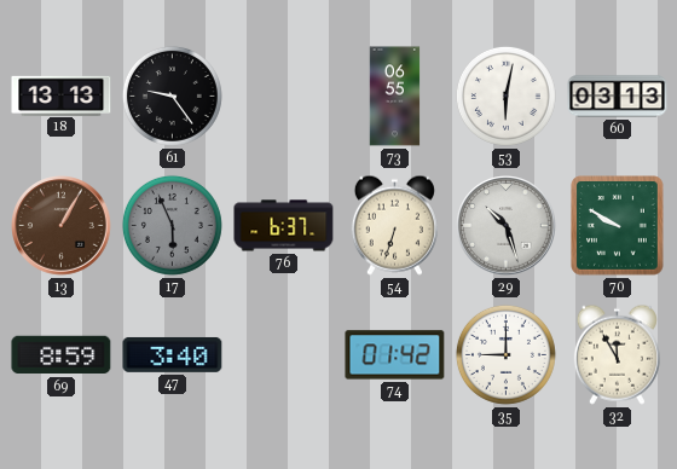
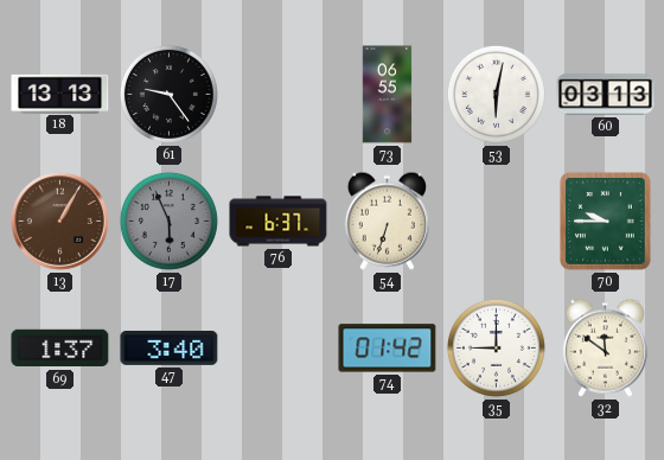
29: 10:27 -> none
70: 9:50 -> 9:45
69: 8:59 -> 1:37
32: 11:55 -> 11:51
